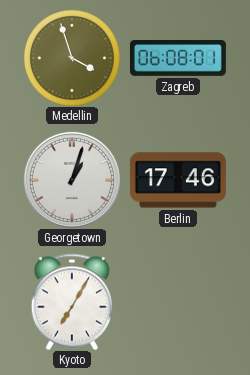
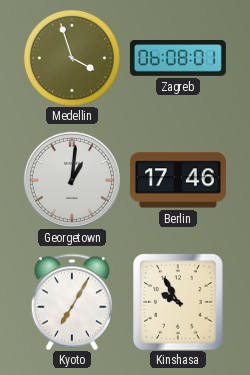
Georgetown: 1:03 -> 1:01
Kinshasa: none -> 9:55
